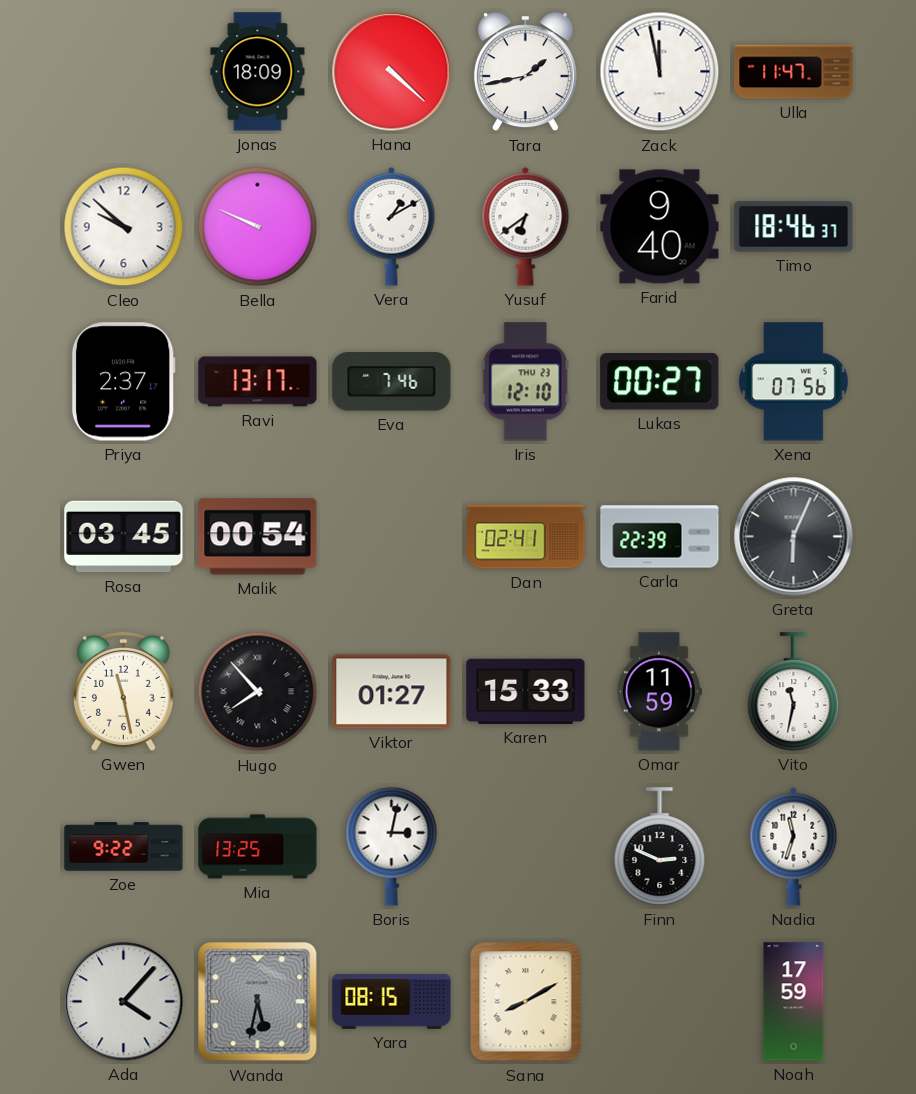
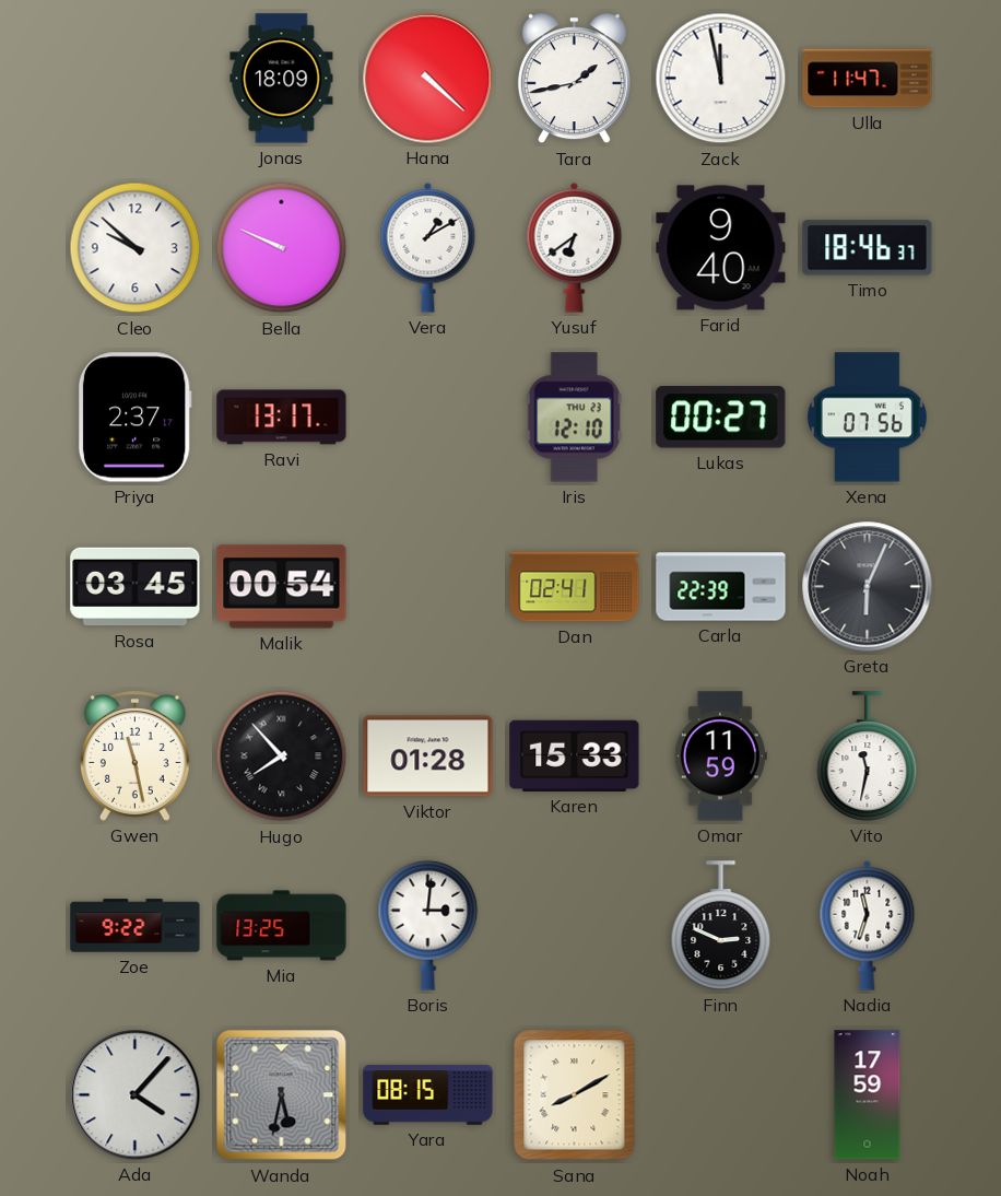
Eva: 7:46 -> none
Viktor: 01:27 -> 01:28
Boris: 3:02 -> 3:01
